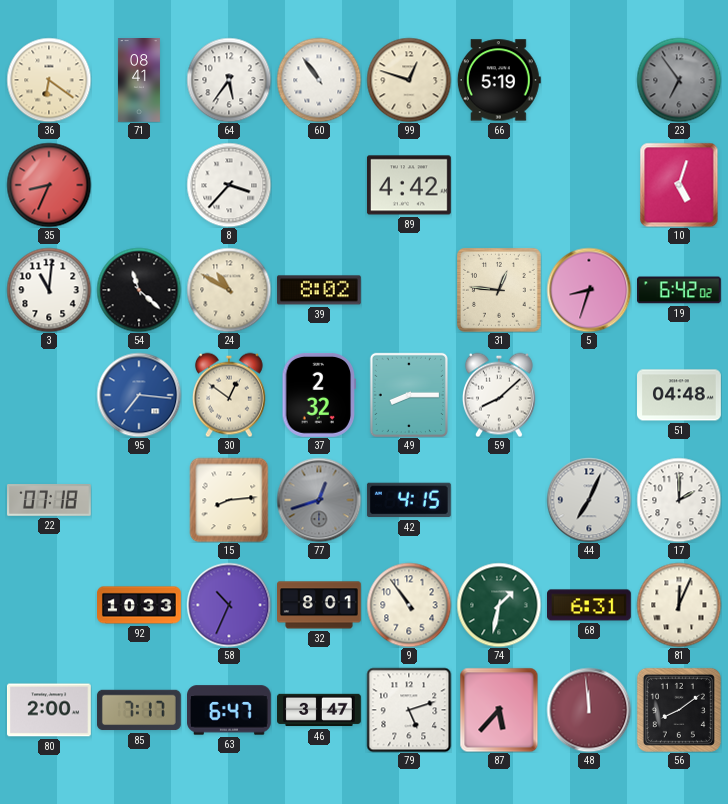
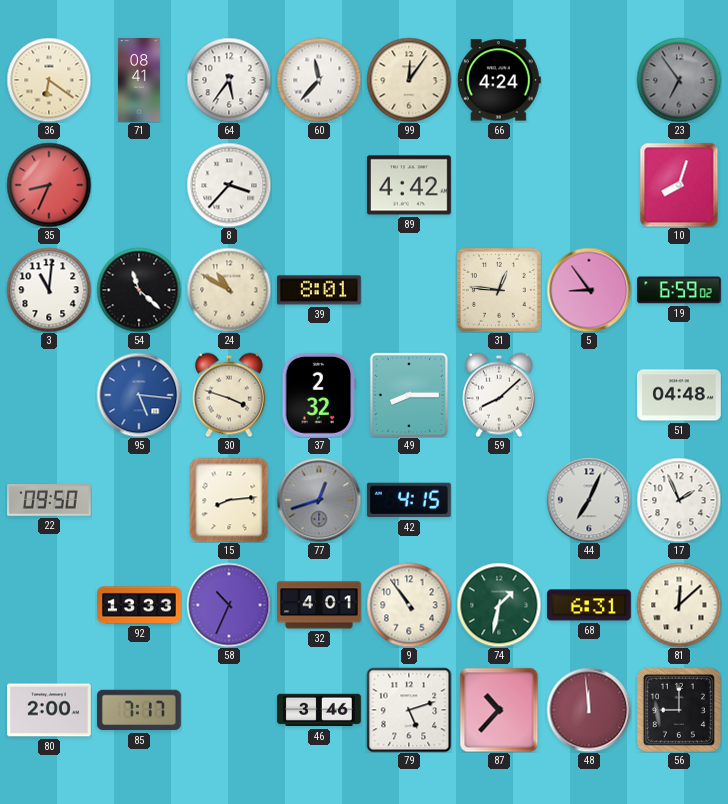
60: 10:54 -> 11:37
99: 12:48 -> 12:06
66: 5:19 -> 4:24
10: 5:03 -> 8:03
39: 8:02 -> 8:01
5: 8:33 -> 8:54
19: 6:42 -> 6:59
95: 7:16 -> 5:16
30: 12:51 -> 3:48
22: 07:18 -> 09:50
17: 2:00 -> 1:56
92: 10:33 -> 13:33
32: 8:01 -> 4:01
81: 12:04 -> 12:08
63: 6:47 -> none
46: 3:47 -> 3:46
87: 5:37 -> 10:37
56: 8:09 -> 9:00
